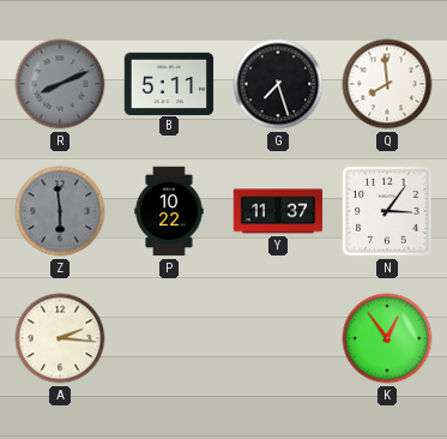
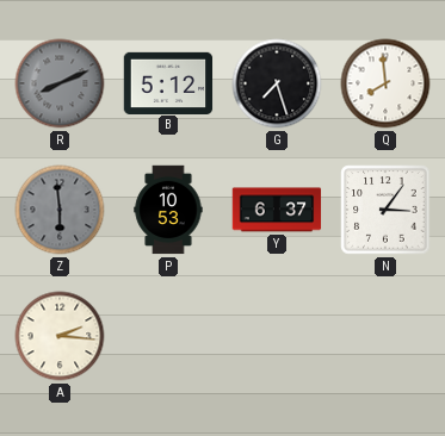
B: 5:11 -> 5:12
P: 10:22 -> 10:53
Y: 11:37 -> 6:37
K: 12:54 -> none
